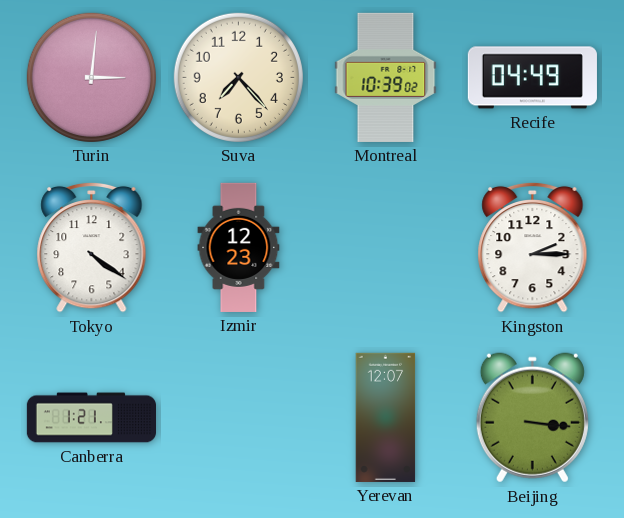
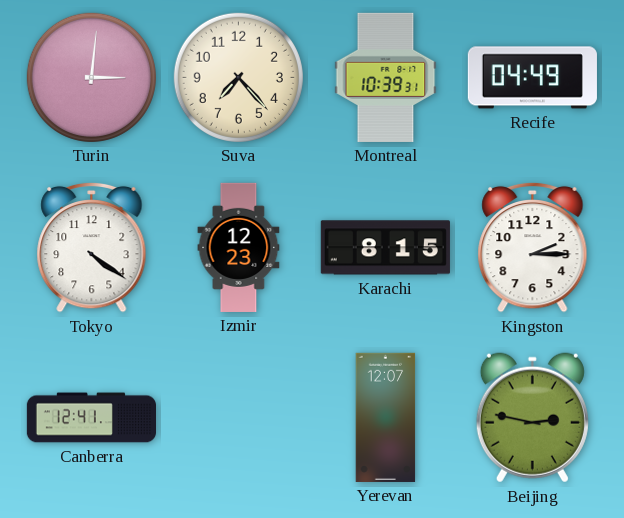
Montreal: 10:39:02 -> 10:39:31
Karachi: none -> 8:15
Canberra: 1:21 -> 12:41
Beijing: 3:16 -> 2:47
